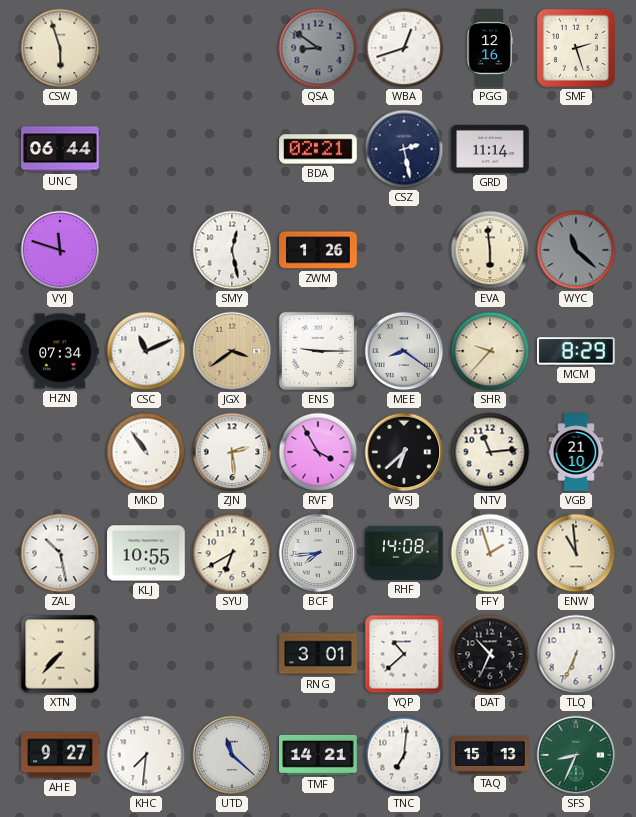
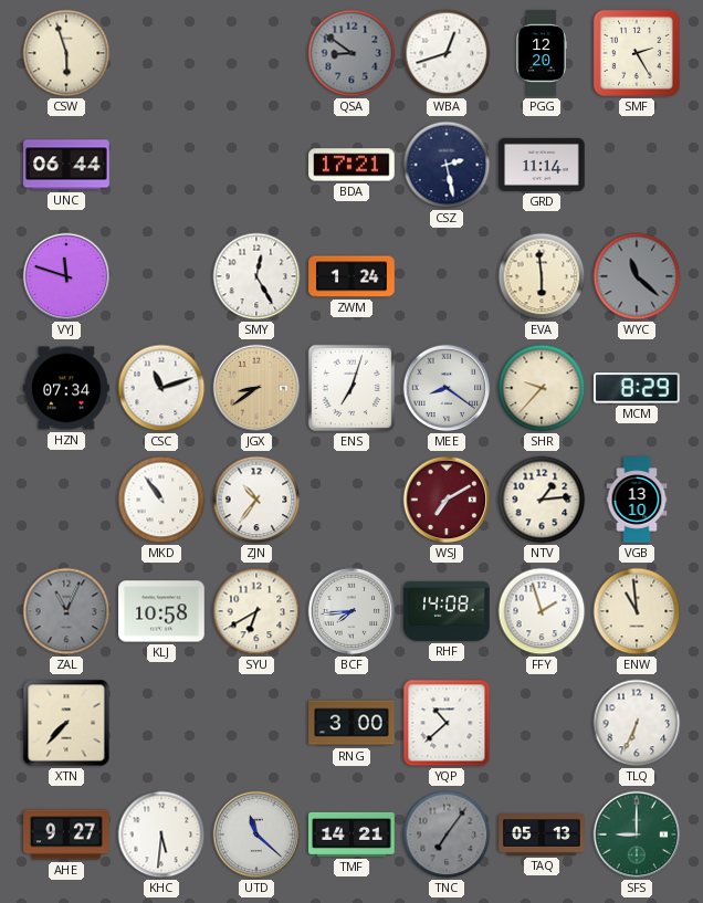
PGG: 12:16 -> 12:20
SMF: 2:27 -> 2:25
BDA: 02:21 -> 17:21
SMY: 12:28 -> 12:25
ZWM: 1:26 -> 1:24
CSC: 11:11 -> 11:12
JGX: 3:39 -> 8:39
ENS: 9:15 -> 7:03
ZJN: 2:29 -> 10:36
RVF: 3:55 -> none
WSJ: 6:38 -> 7:10
WSJ dial: black -> burgundy
NTV: 11:14 -> 1:14
VGB: 21:10 -> 13:10
ZAL: 10:28 -> 11:04
ZAL dial: white -> grey
KLJ: 10:55 -> 10:58
RNG: 3:01 -> 3:00
DAT: 10:34 -> none
KHC: 7:31 -> 5:31
TNC: 7:01 -> 7:06
TNC dial: white -> grey
TAQ: 15:13 -> 05:13
SFS: 8:34 -> 9:00
